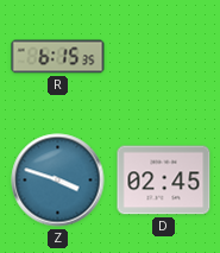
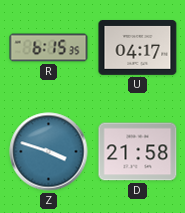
U: none -> 04:17
D: 02:45 -> 21:58
